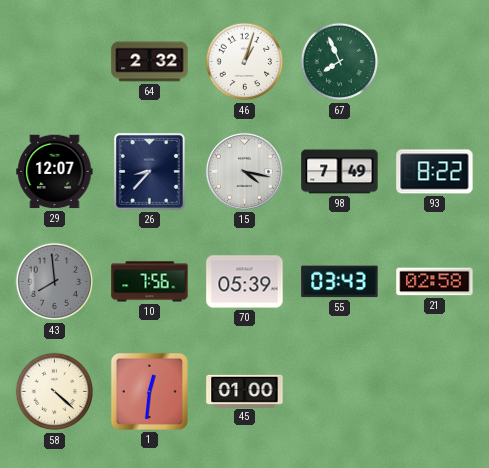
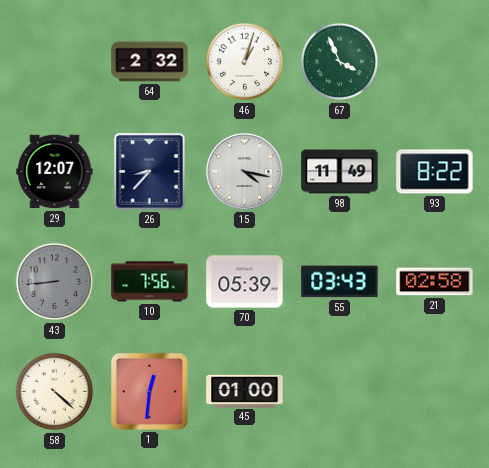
67: 7:56 -> 3:56
98: 7:49 -> 11:49
43: 7:59 -> 8:44
